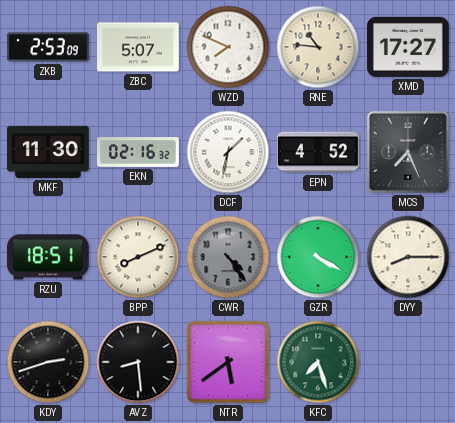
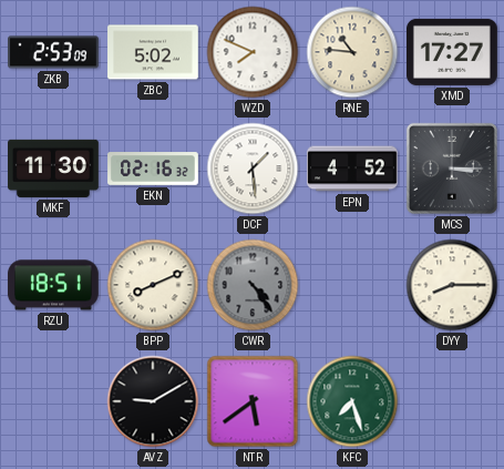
ZBC: 5:07 -> 5:02
DCF: 1:32 -> 1:29
MCS: 7:26 -> 3:15
GZR: 4:20 -> none
KDY: 2:42 -> none
AVZ: 8:29 -> 9:10
